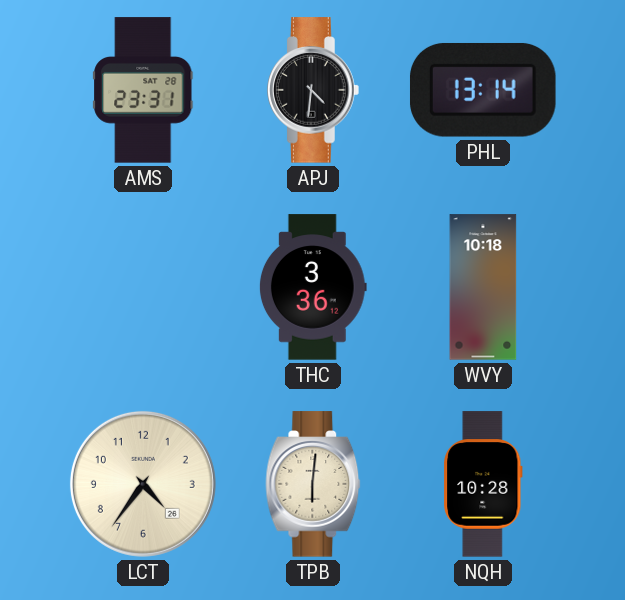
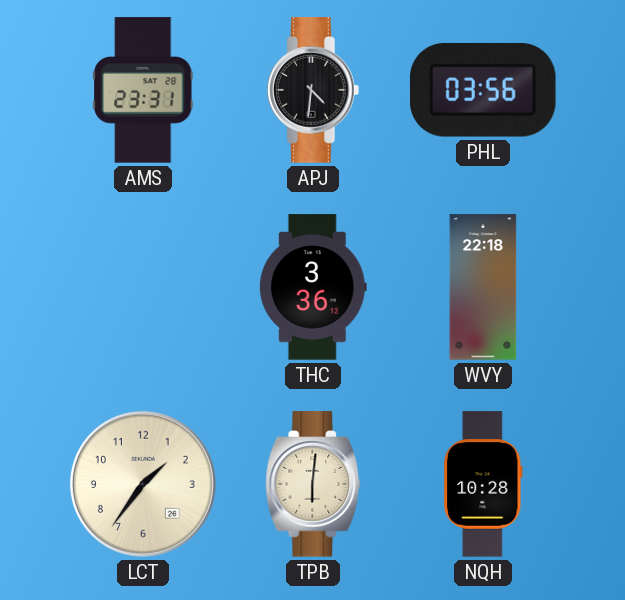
PHL: 13:14 -> 03:56
WVY: 10:18 -> 22:18
LCT: 4:36 -> 1:36
